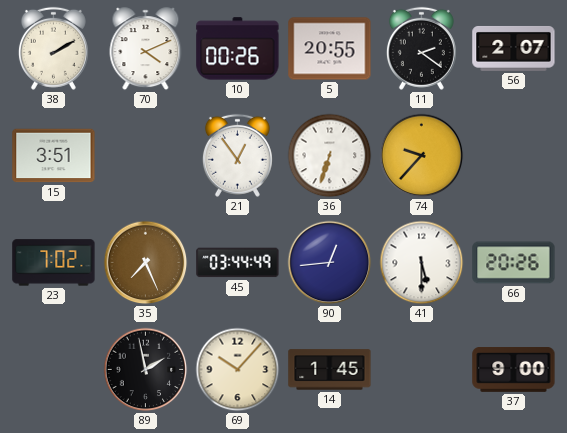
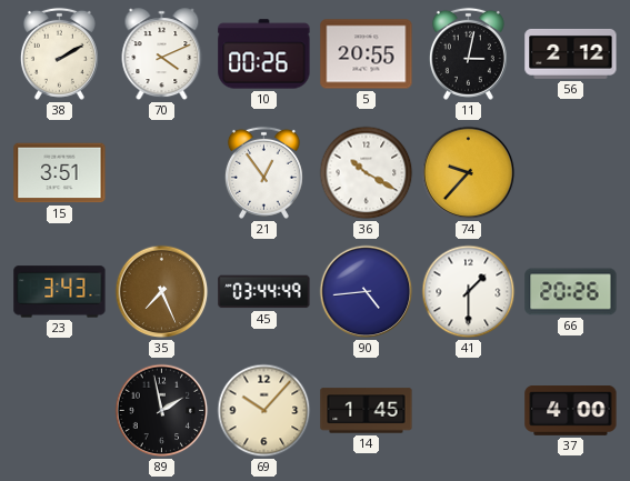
11: 2:21 -> 3:02
56: 2:07 -> 2:12
36: 6:33 -> 10:20
23: 7:02 -> 3:43
90: 12:44 -> 4:44
41: 5:30 -> 1:30
37: 9:00 -> 4:00
